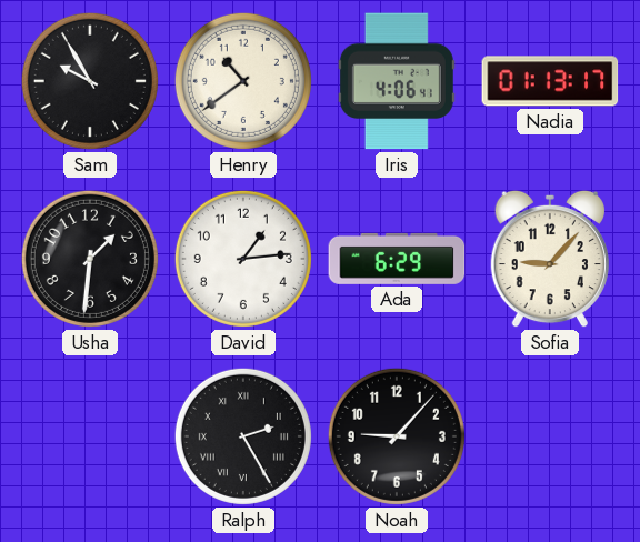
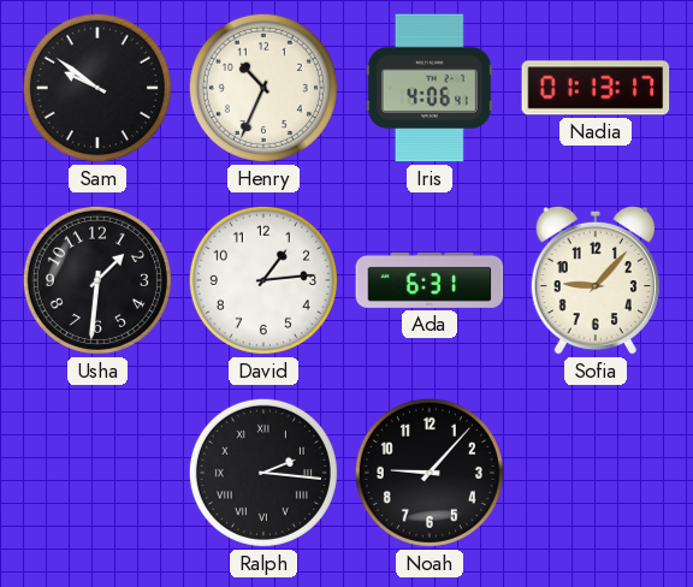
Sam: 9:55 -> 9:51
Henry: 10:39 -> 10:34
Ada: 6:29 -> 6:31
Ralph: 2:25 -> 2:16
